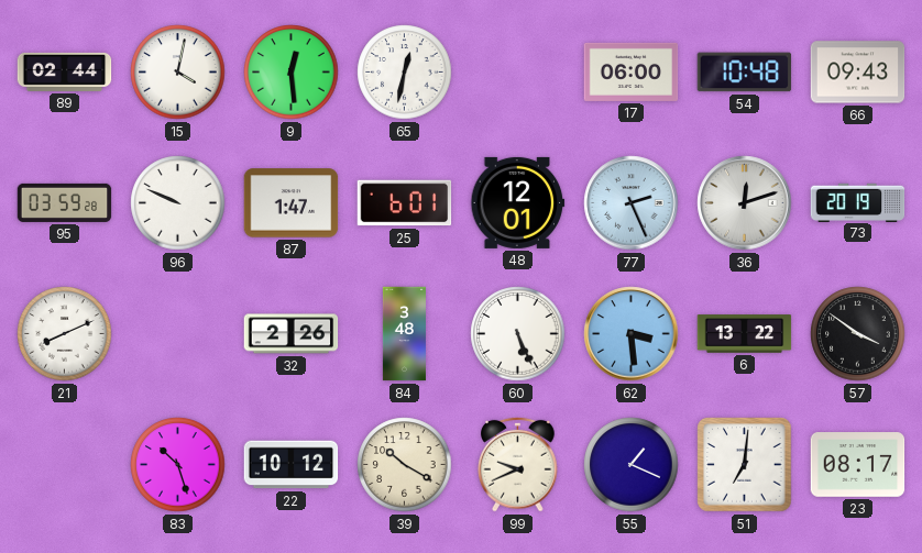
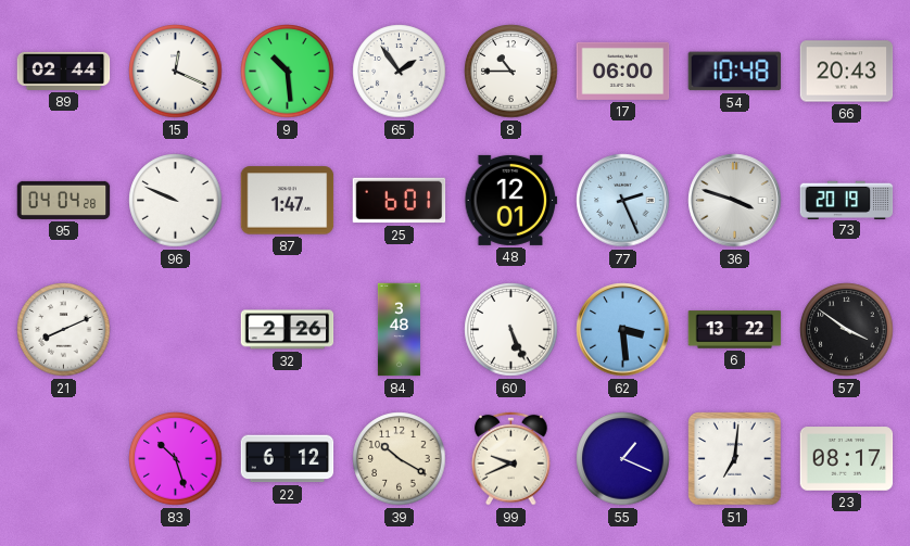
15: 4:02 -> 12:19
9: 12:29 -> 10:29
65: 12:32 -> 1:54
8: none -> 10:45
66: 09:43 -> 20:43
95: 03:59 -> 04:04
36: 12:12 -> 3:48
22: 10:12 -> 6:12
